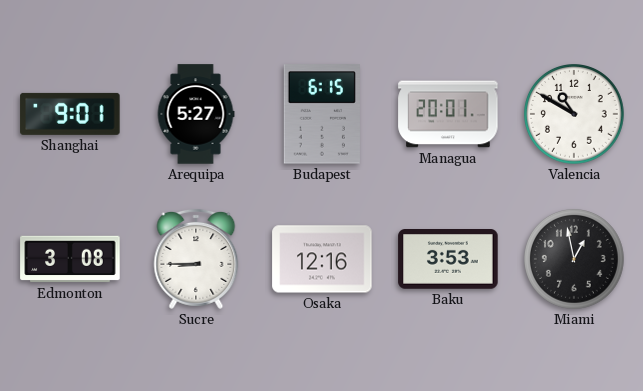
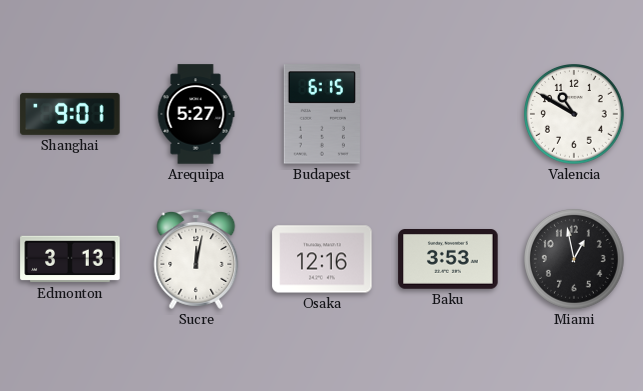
Managua: 20:01 -> none
Edmonton: 3:08 -> 3:13
Sucre: 8:45 -> 12:02
